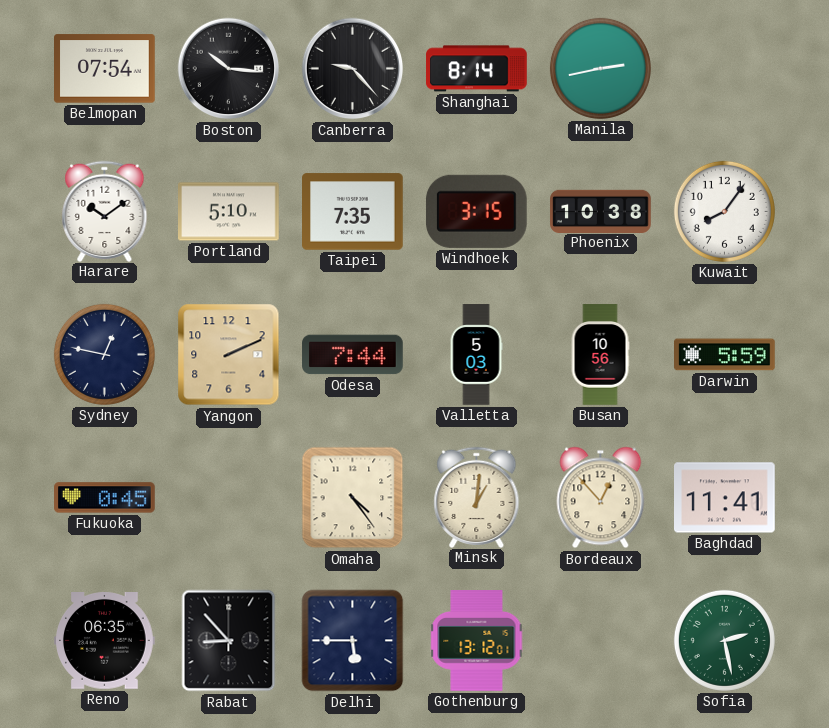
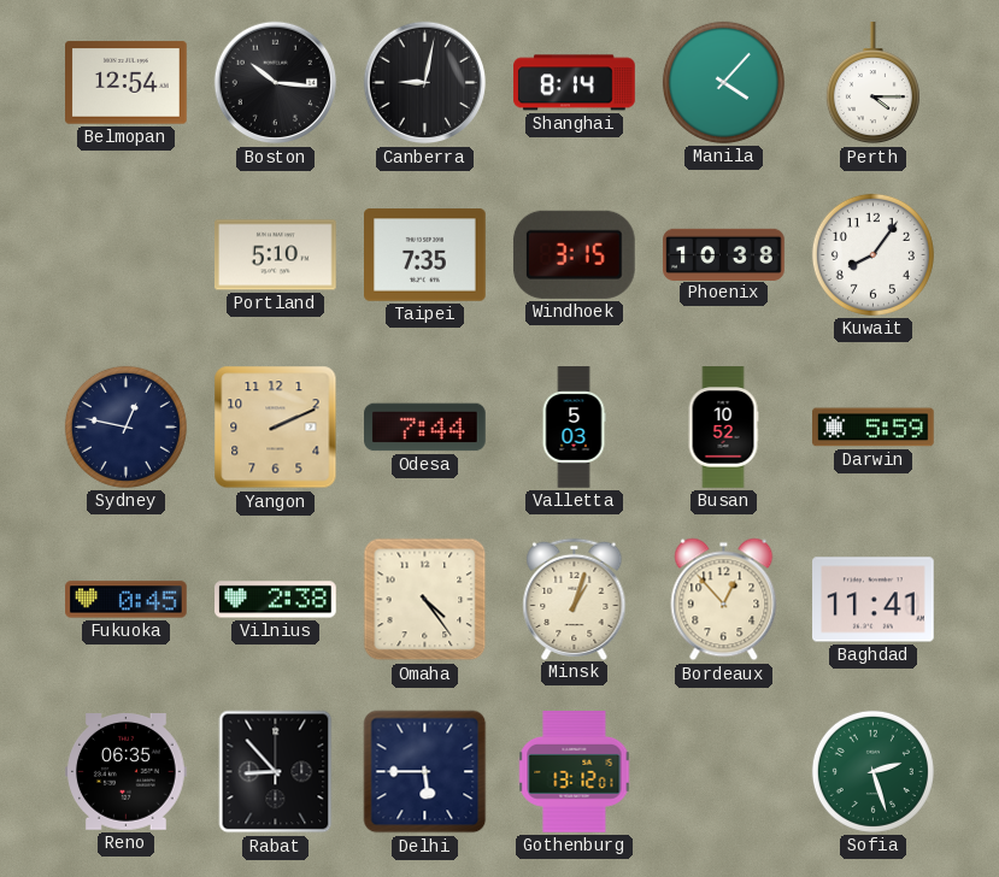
Belmopan: 07:54 -> 12:54
Canberra: 9:23 -> 9:02
Manila: 2:43 -> 4:07
Perth: none -> 4:15
Harare: 10:09 -> none
Busan: 10:56 -> 10:52
Vilnius: none -> 2:38
Minsk: 1:01 -> 1:03
Sofia: 2:28 -> 2:27
